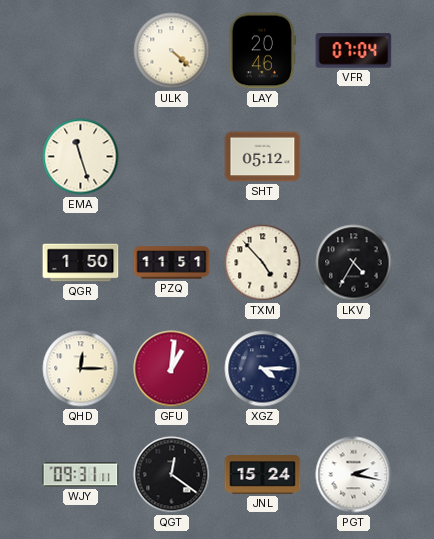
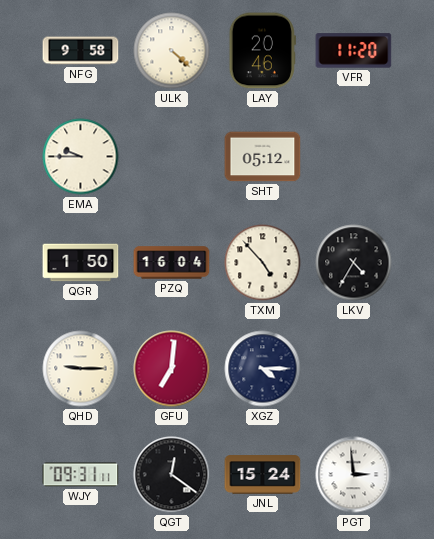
NFG: none -> 9:58
VFR: 07:04 -> 11:20
EMA: 11:27 -> 9:45
PZQ: 11:51 -> 16:04
QHD: 12:15 -> 9:15
GFU: 1:01 -> 7:01
PGT: 2:17 -> 2:59
